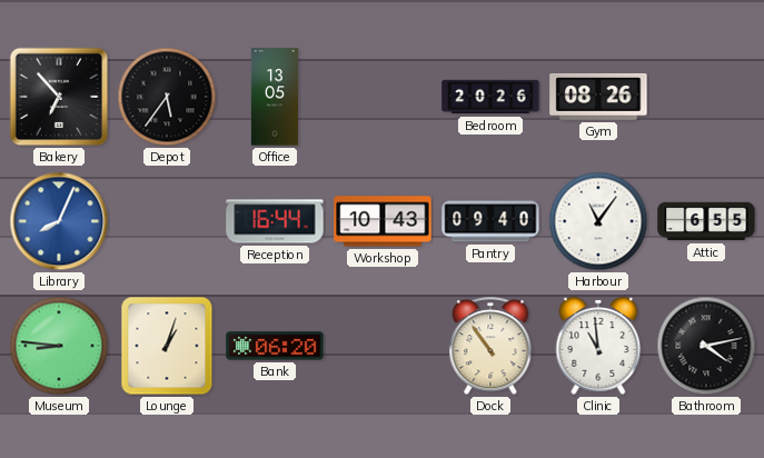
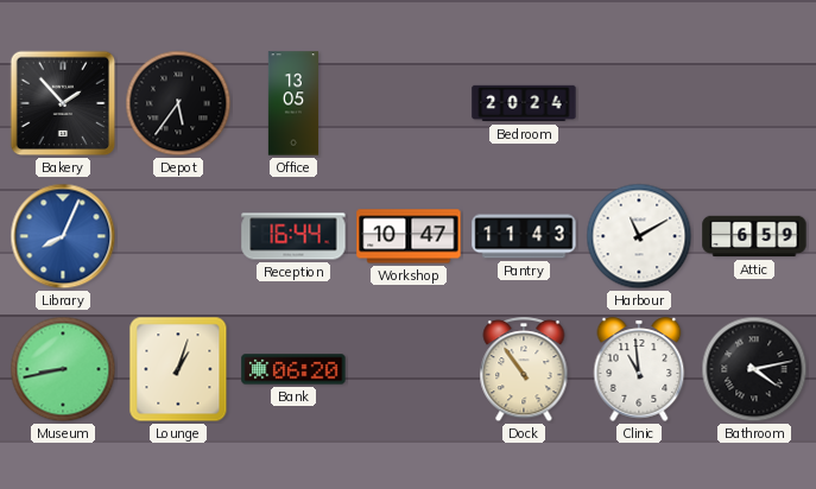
Bakery: 6:53 -> 1:53
Bedroom: 20:26 -> 20:24
Gym: 08:26 -> none
Workshop: 10:43 -> 10:47
Pantry: 09:40 -> 11:43
Harbour: 11:06 -> 11:10
Attic: 6:55 -> 6:59
Museum: 8:46 -> 8:43
